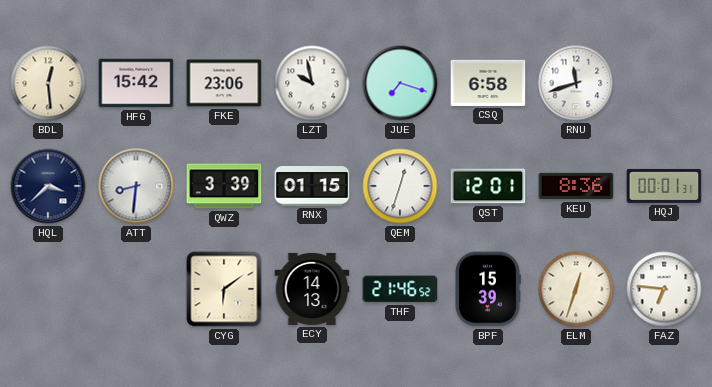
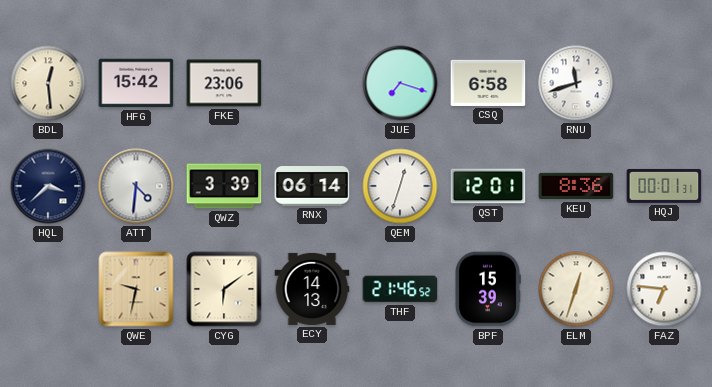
LZT: 9:58 -> none
ATT: 8:31 -> 4:31
RNX: 01:15 -> 06:14
QWE: none -> 9:32
